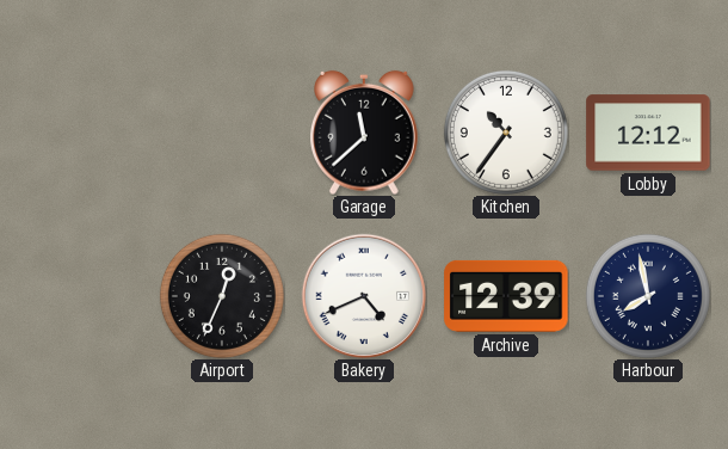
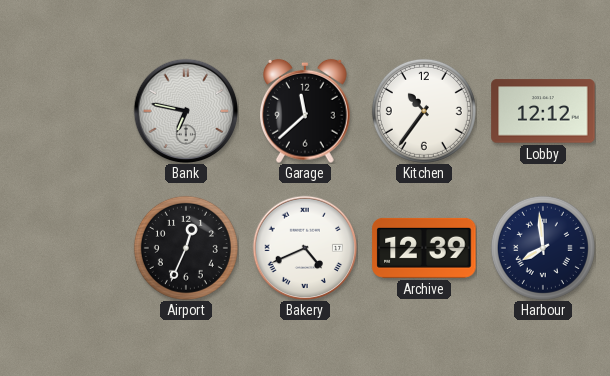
Bank: none -> 6:47
Harbour: 7:58 -> 7:59
